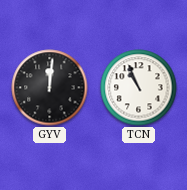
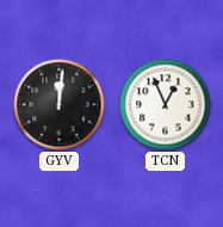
TCN: 10:56 -> 12:56
